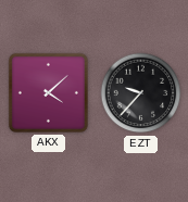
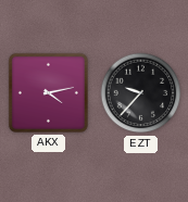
AKX: 4:08 -> 4:13
